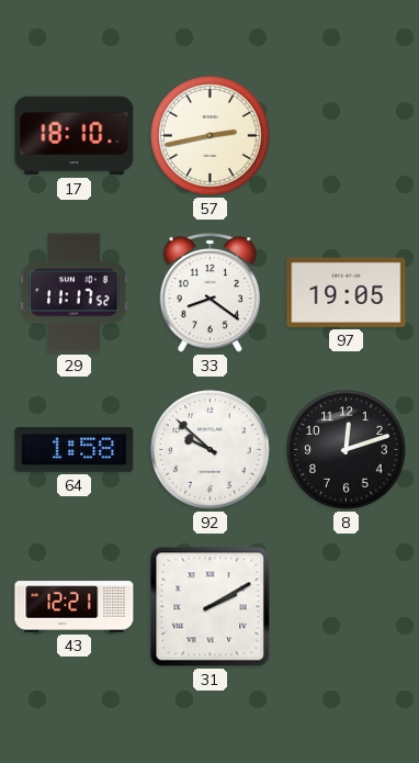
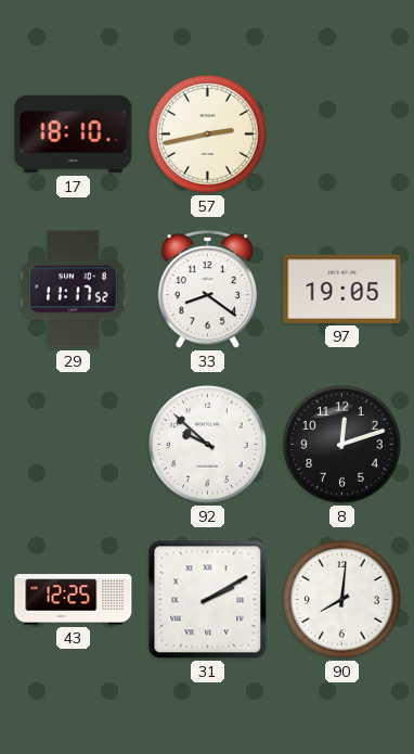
64: 1:58 -> none
43: 12:21 -> 12:25
90: none -> 8:01
